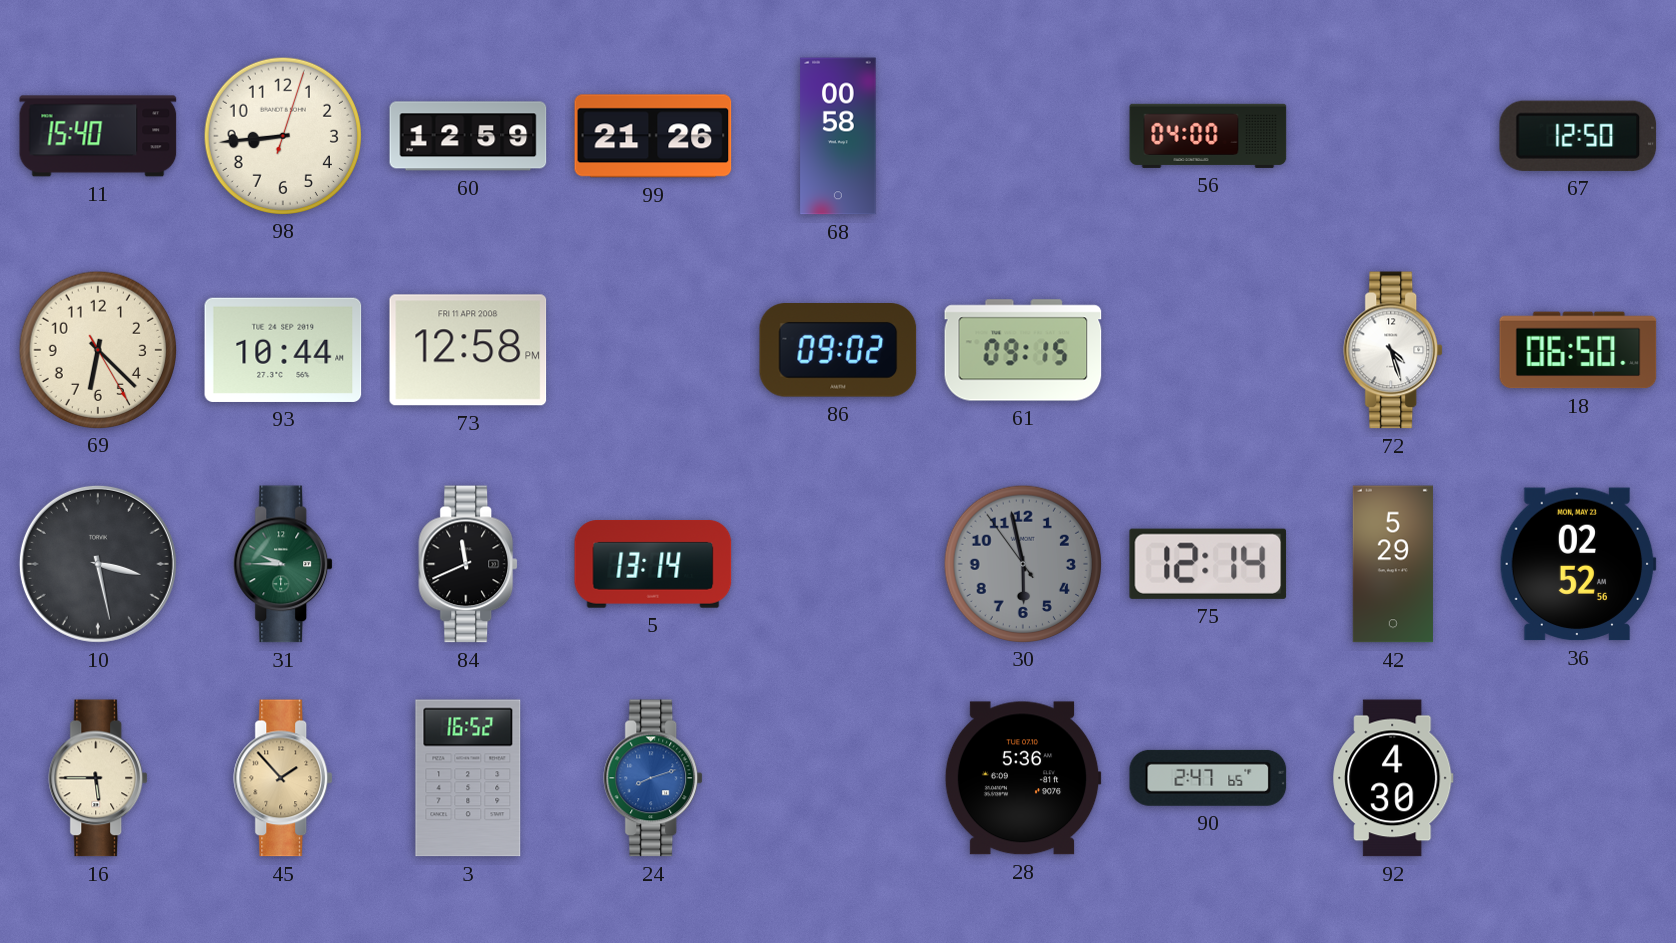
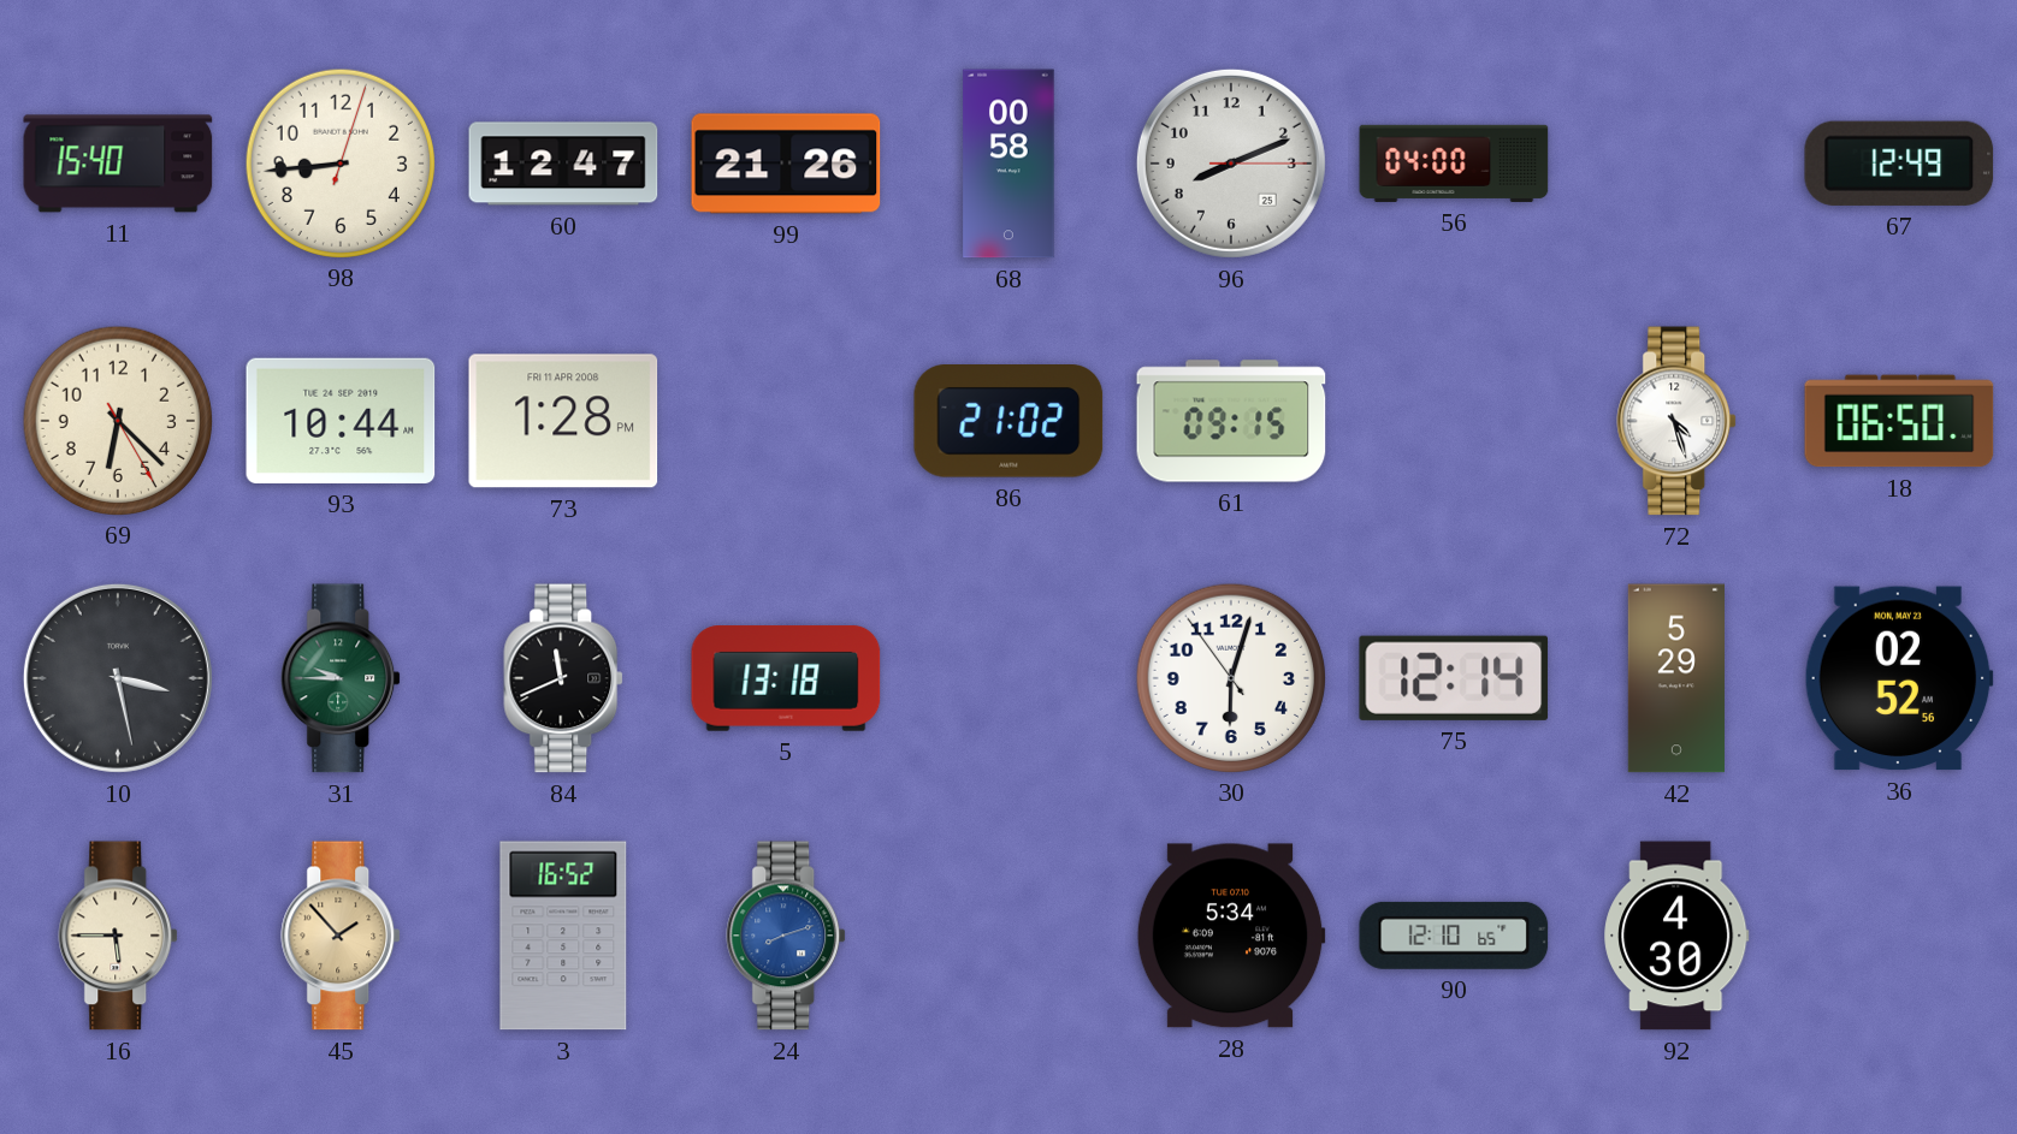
60: 12:59 -> 12:47
96: none -> 8:11
67: 12:50 -> 12:49
73: 12:58 -> 1:28
86: 09:02 -> 21:02
5: 13:14 -> 13:18
30: 5:57 -> 6:02
30 dial: grey -> white
28: 5:36 -> 5:34
90: 2:47 -> 12:10
